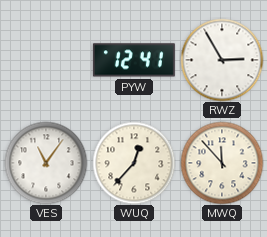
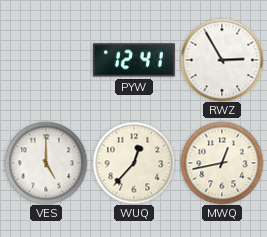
VES: 11:06 -> 5:00
MWQ: 11:53 -> 12:43
